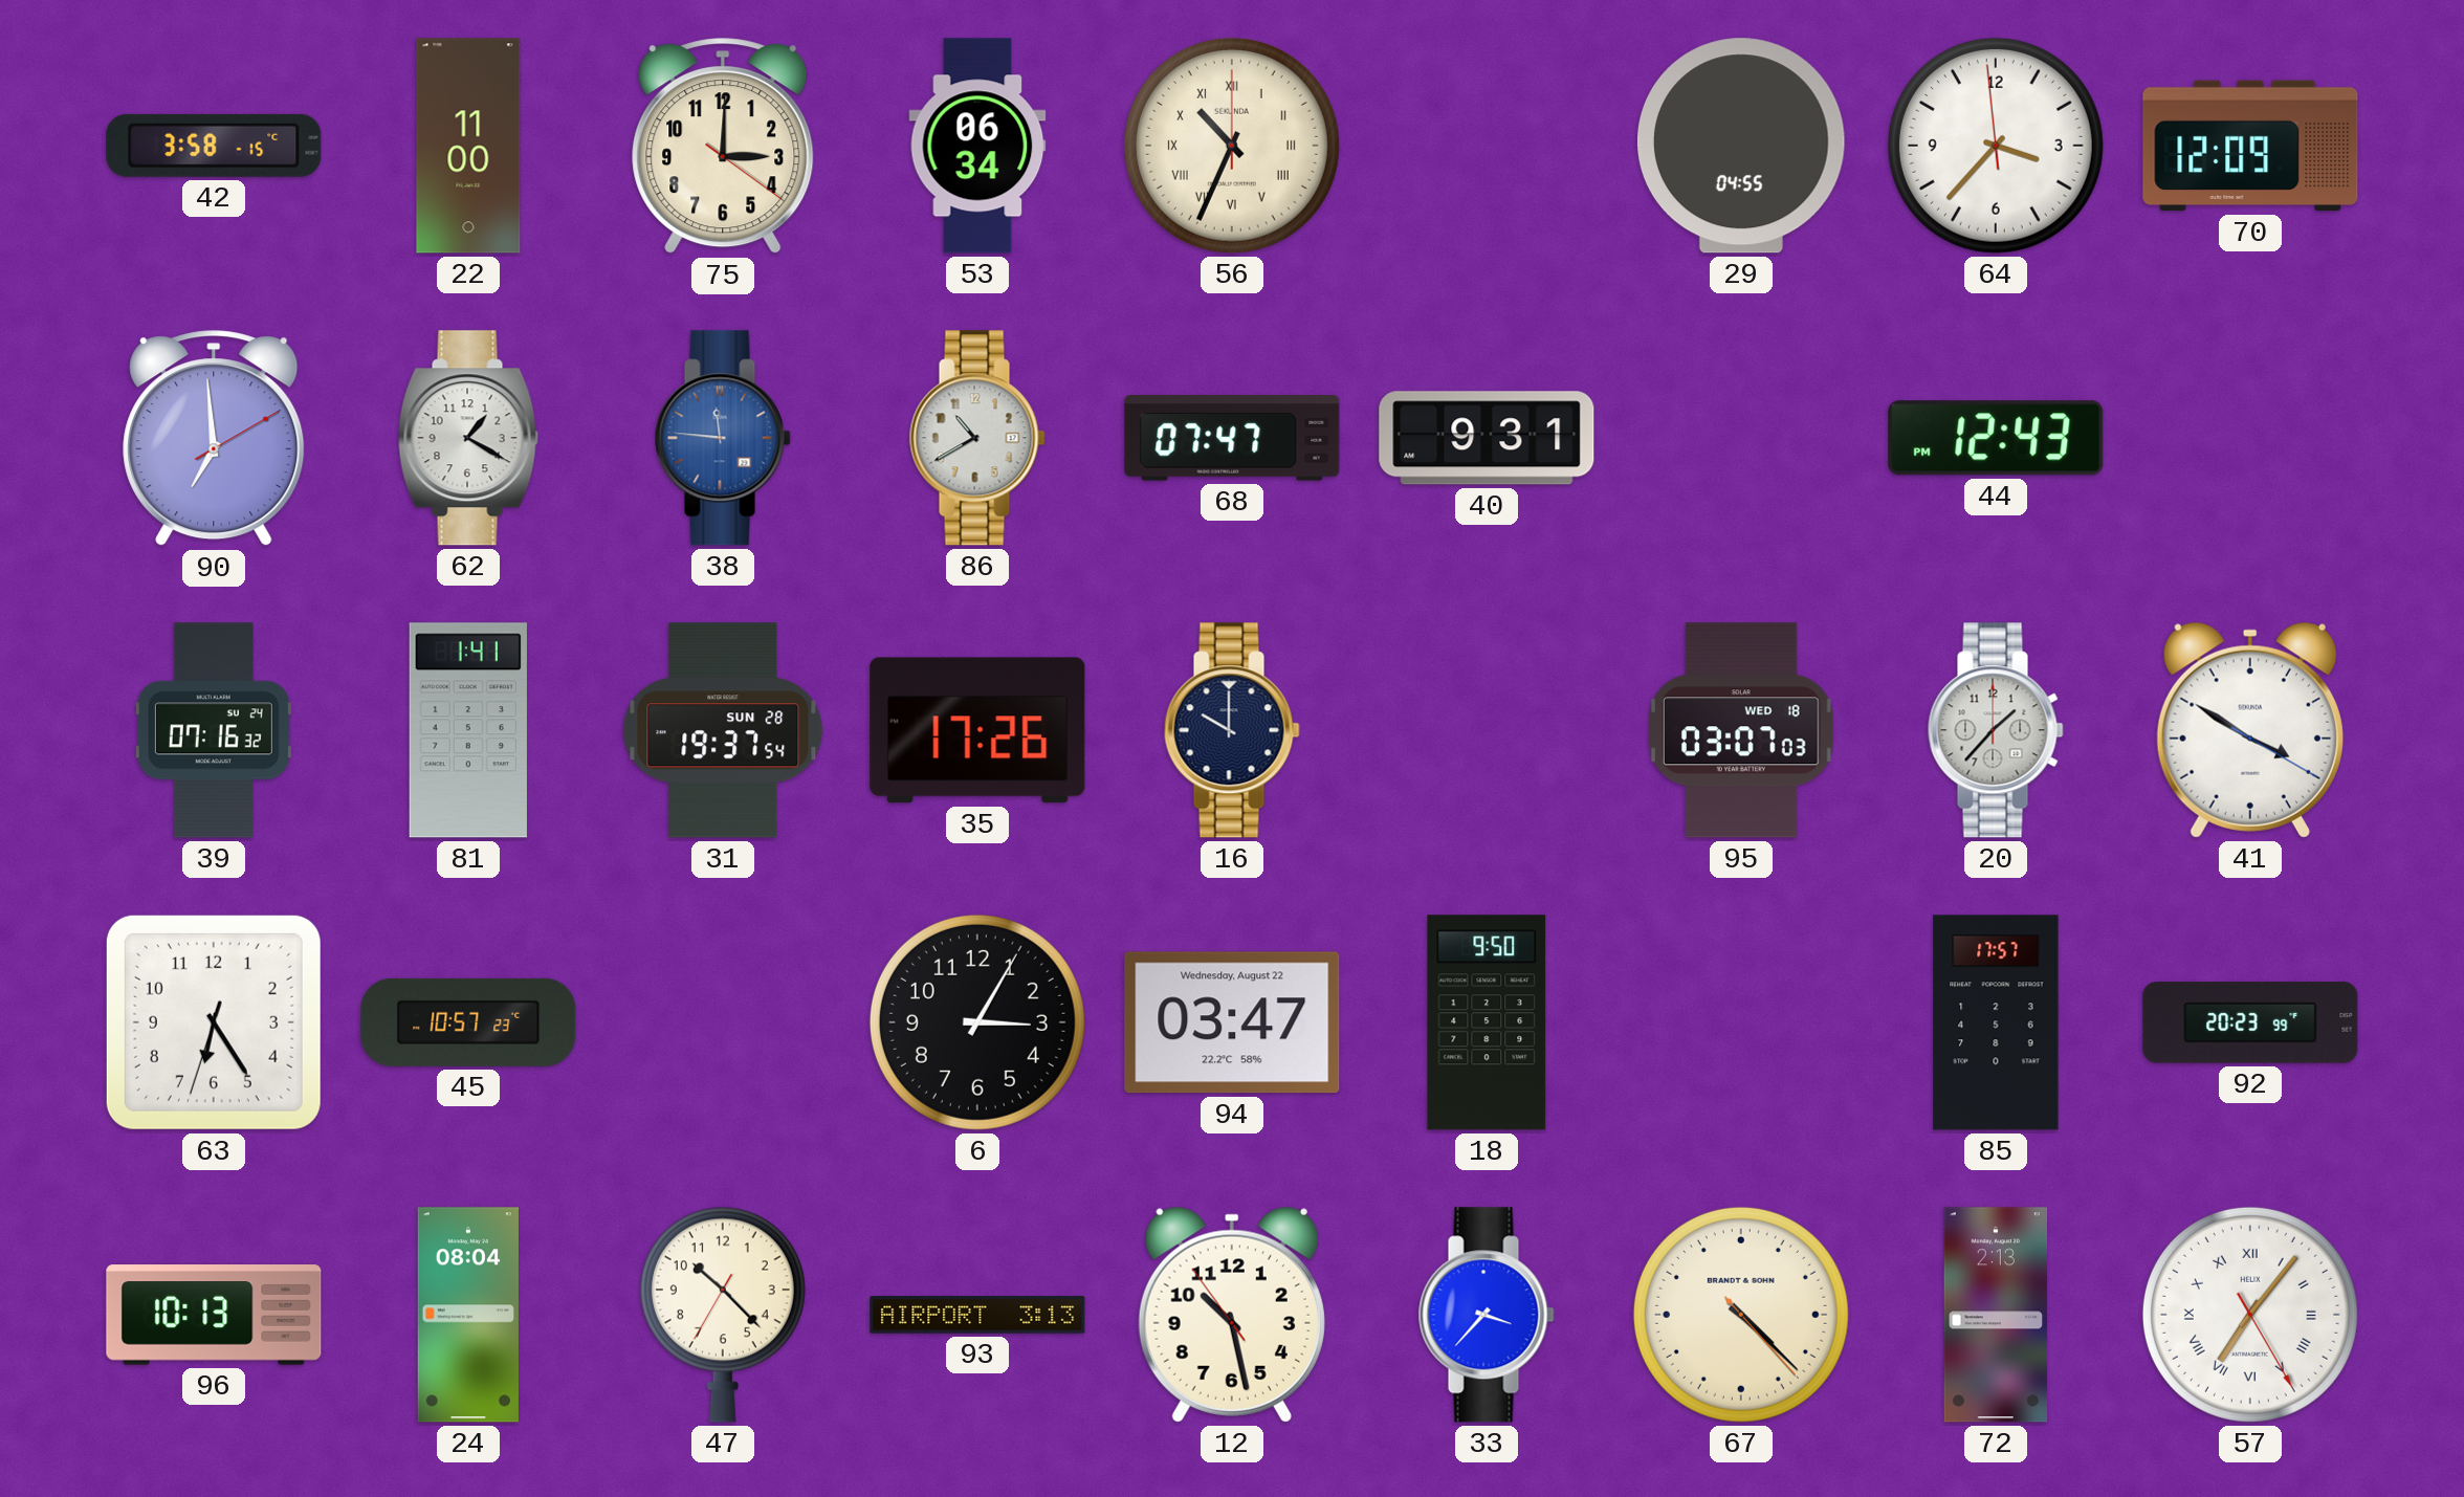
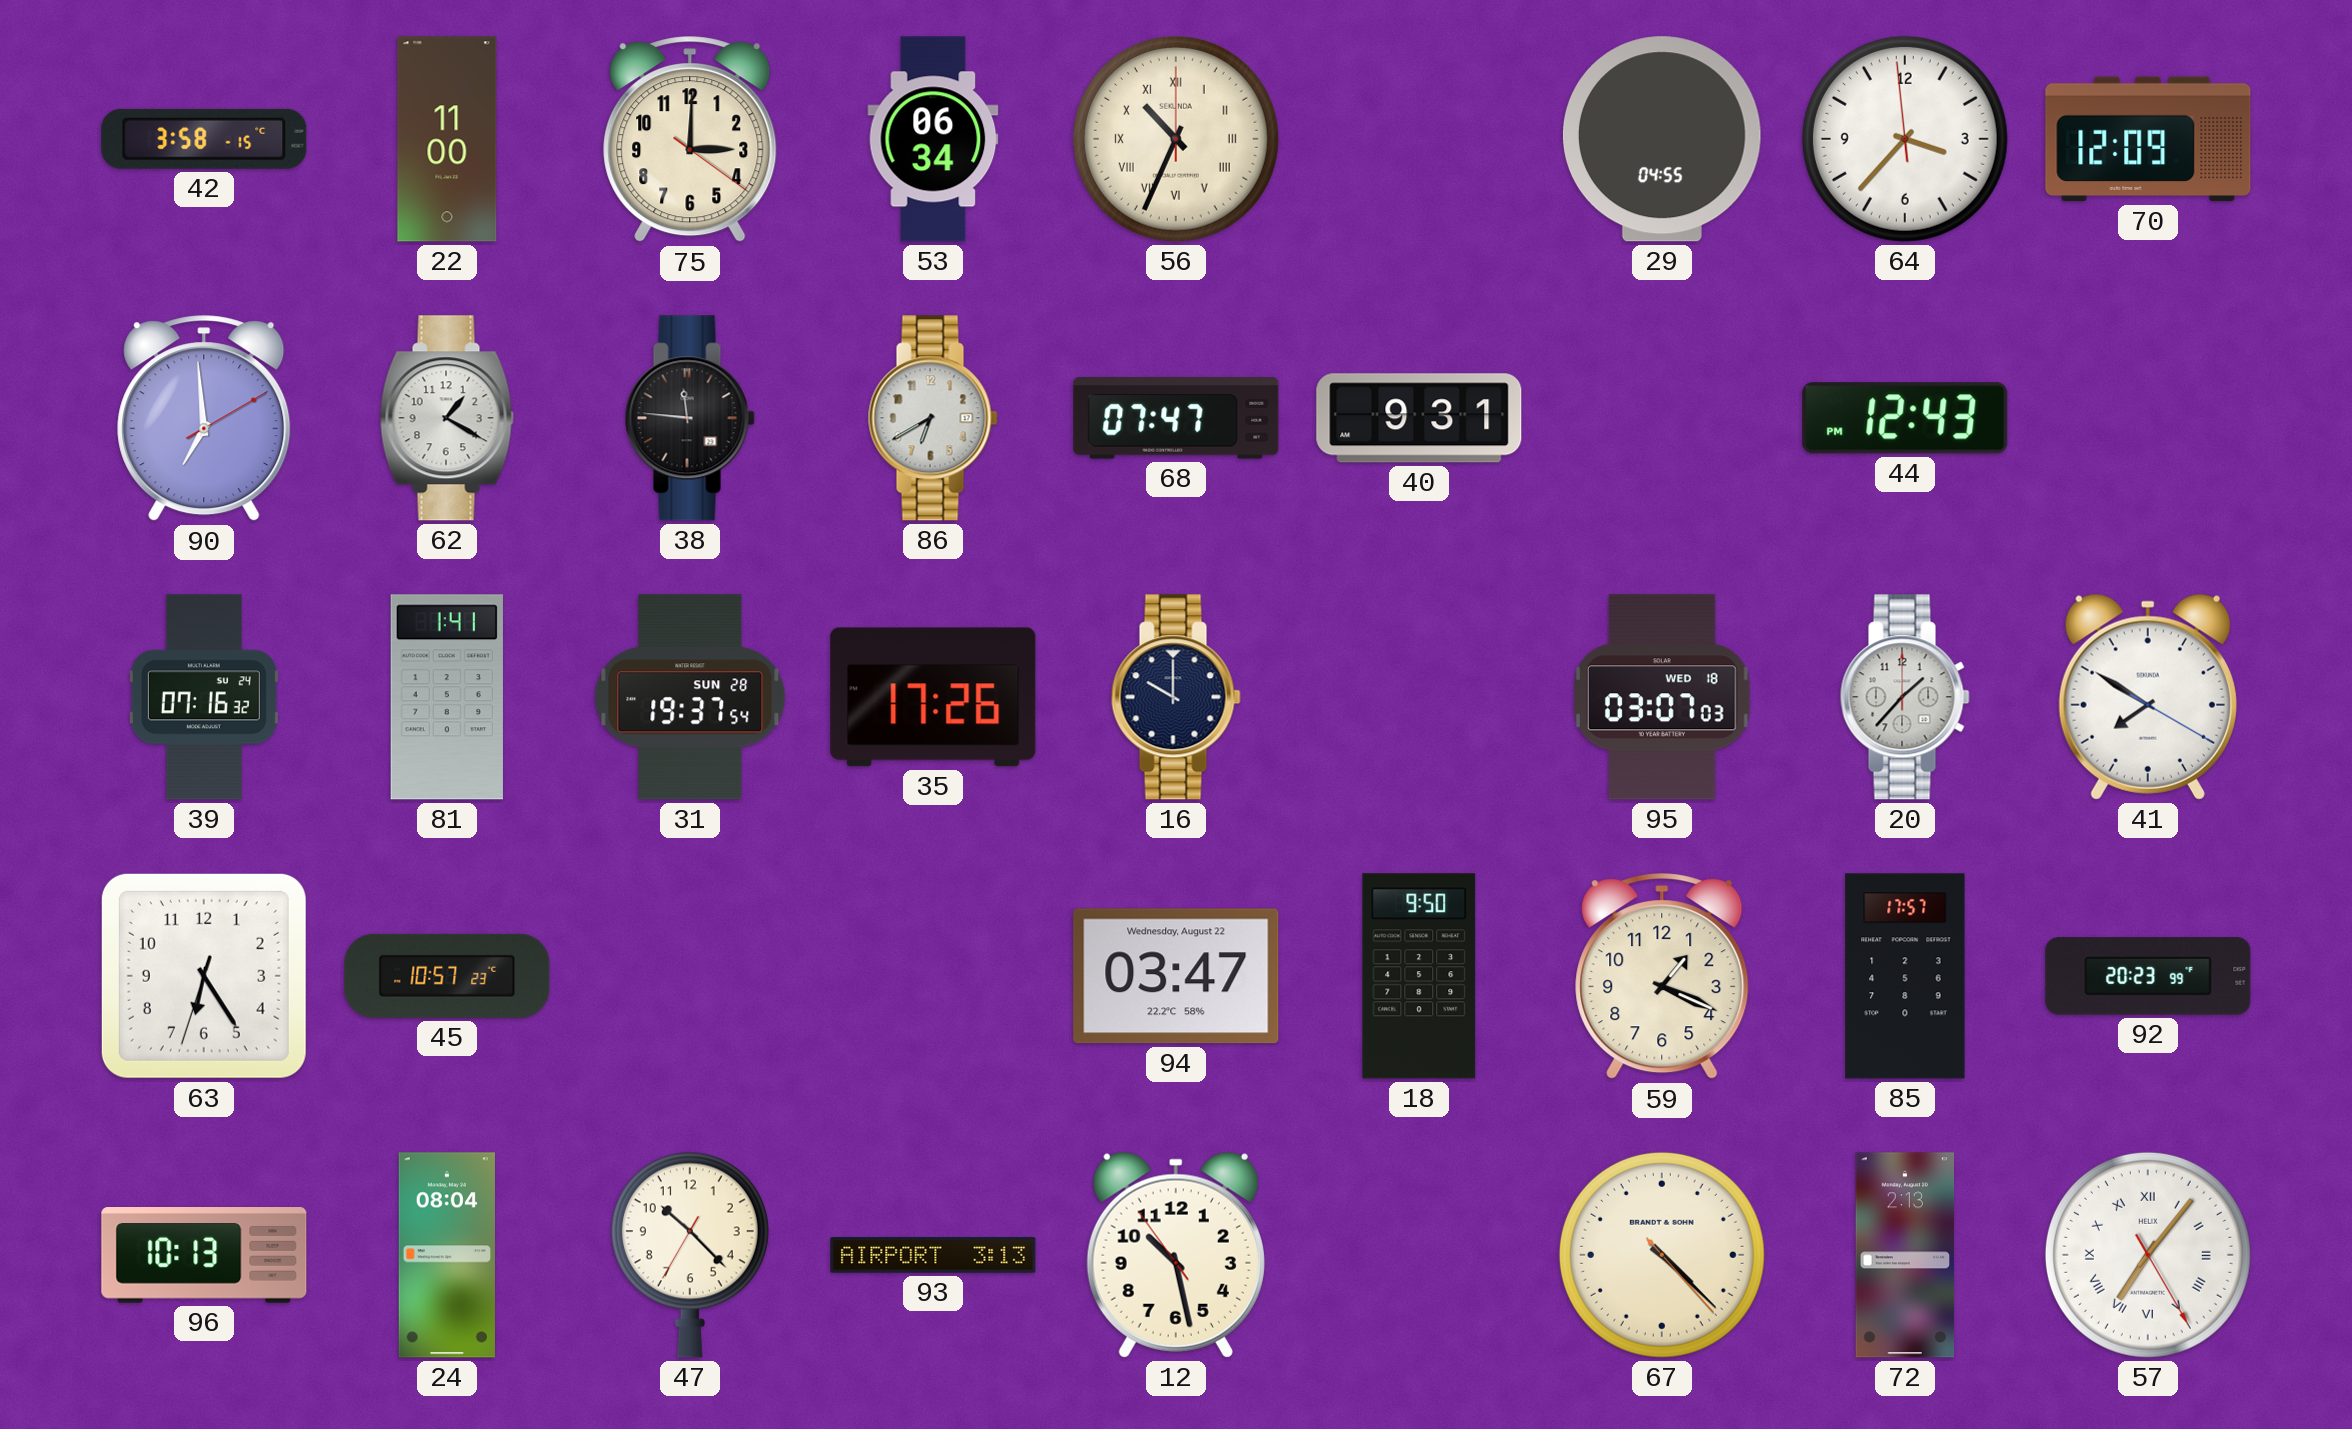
38 dial: blue -> black
86: 10:40 -> 6:40
41: 3:50 -> 7:50
6: 3:05 -> none
59: none -> 1:19
33: 3:37 -> none
